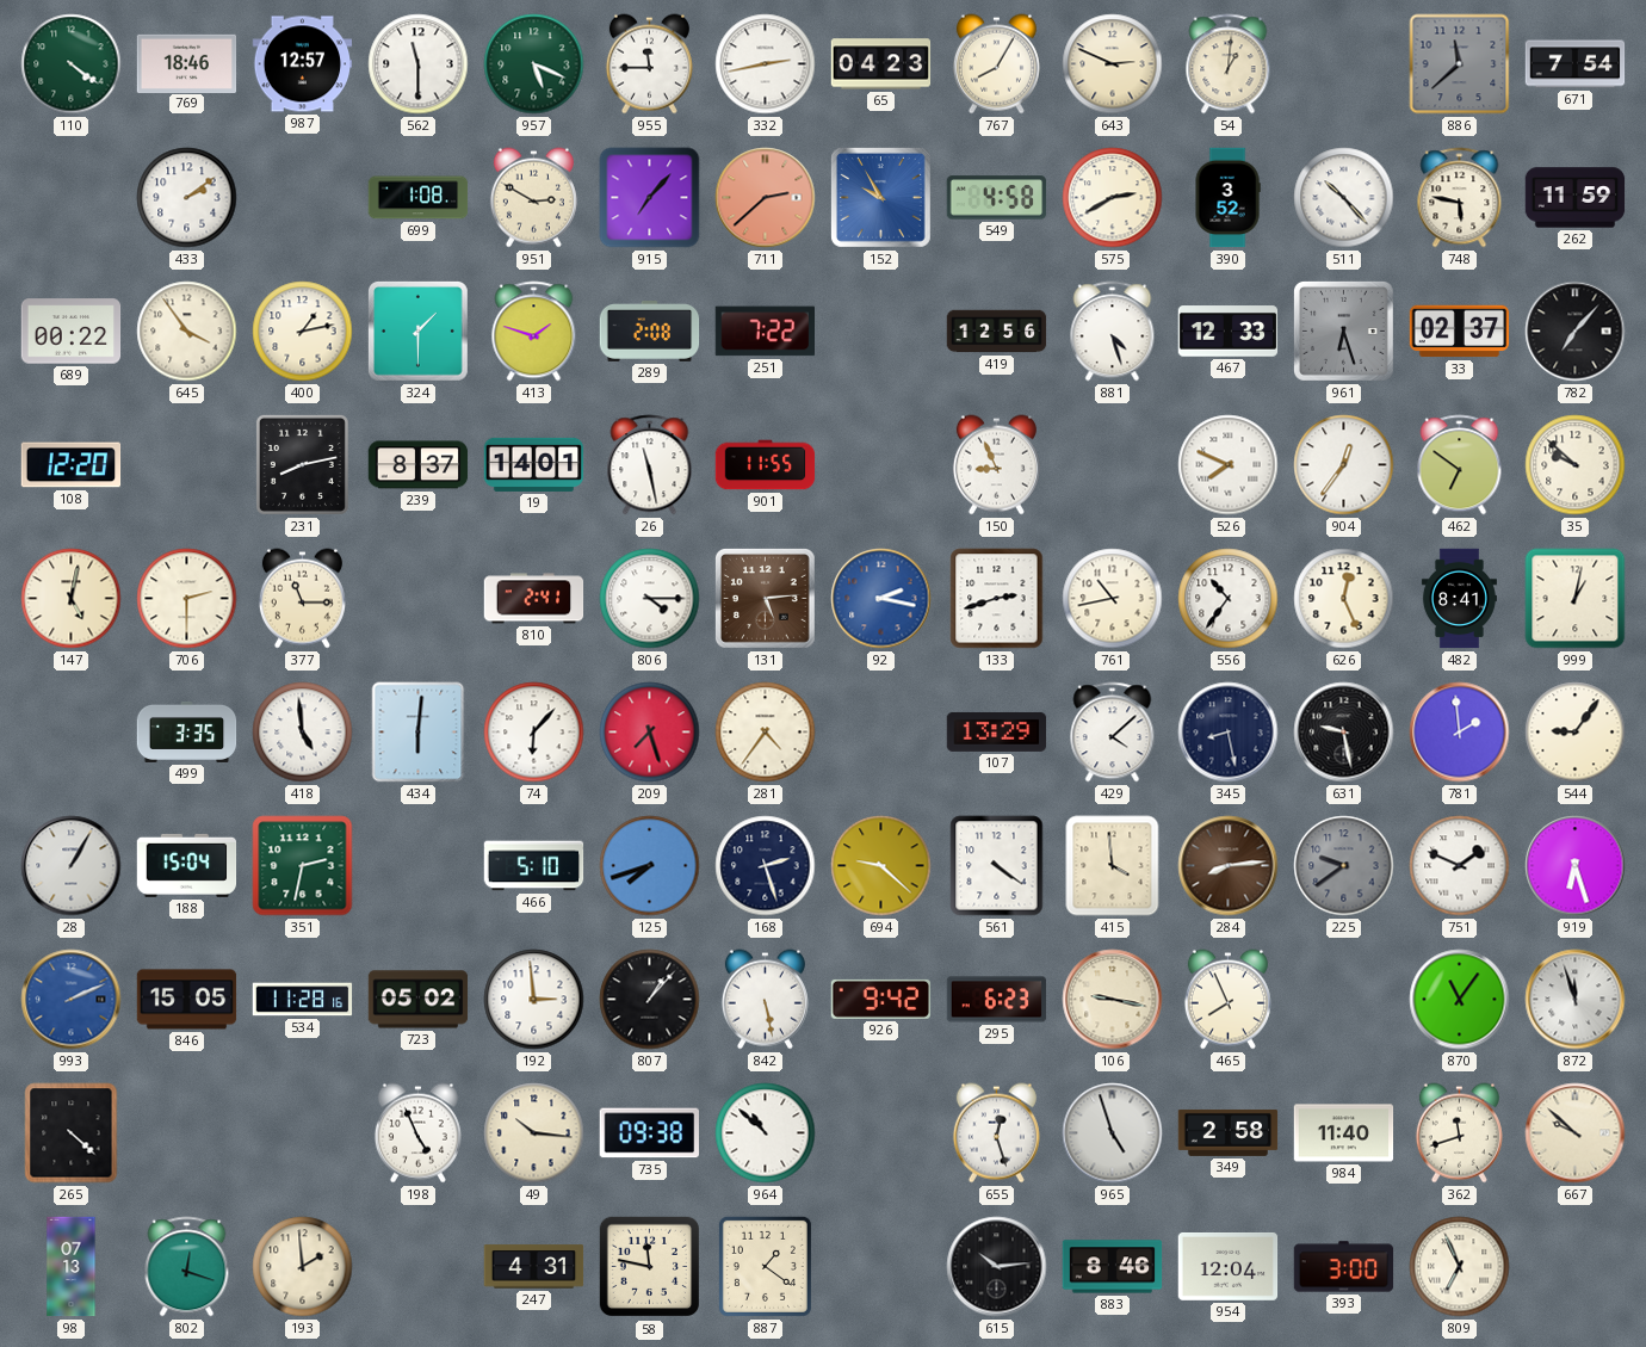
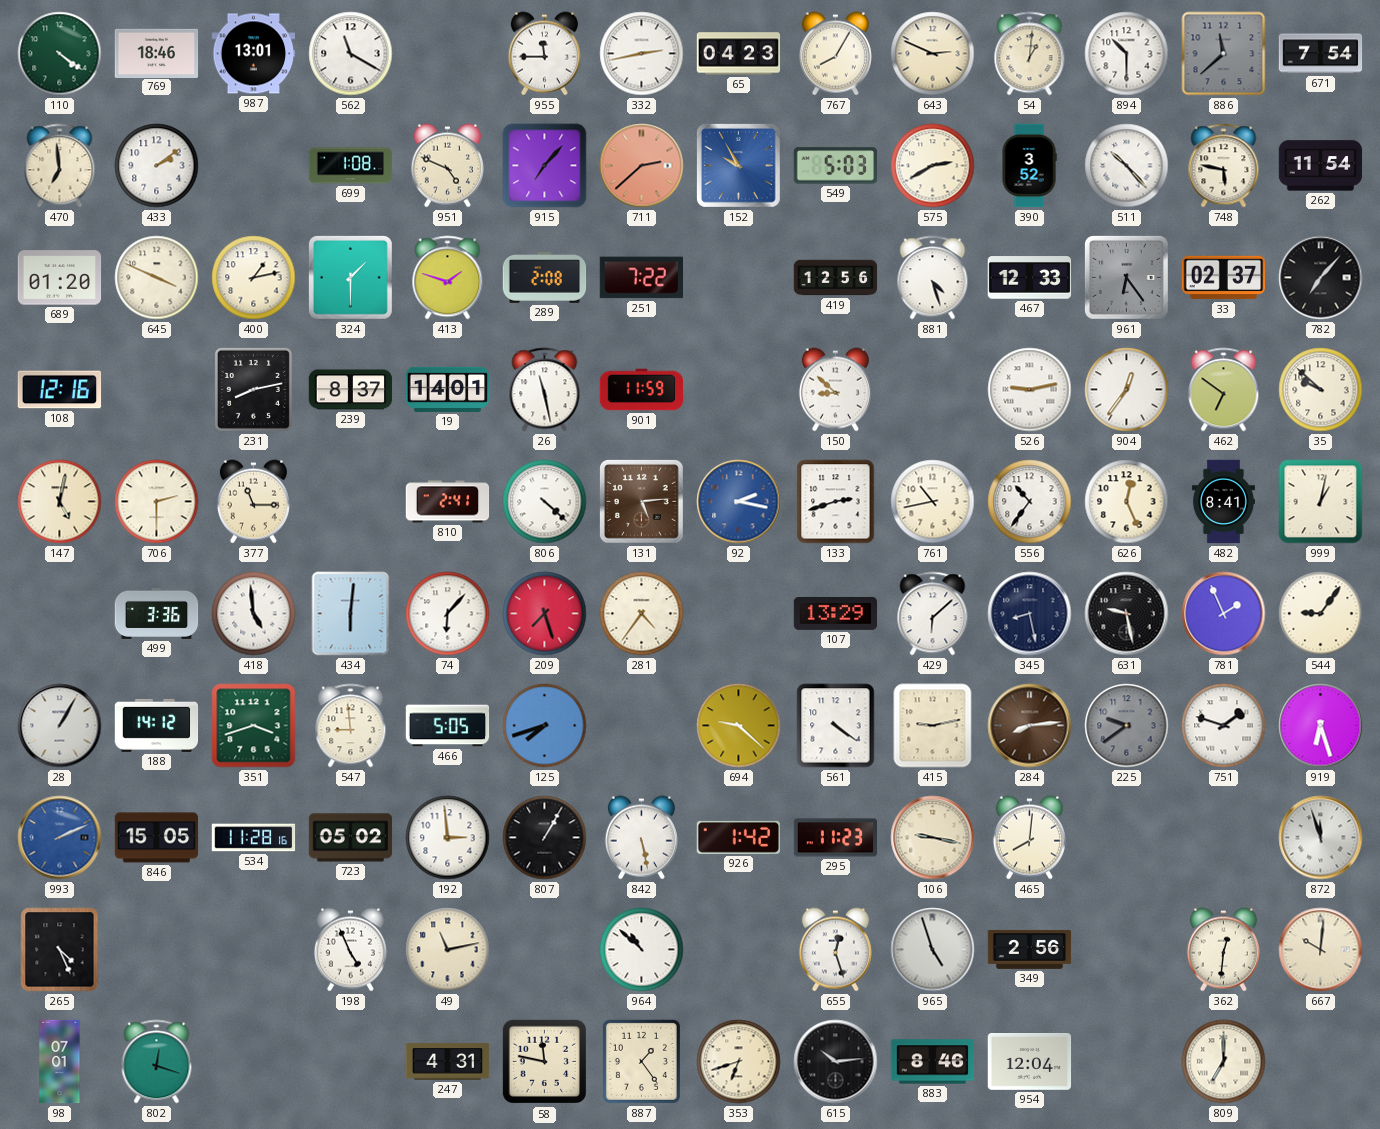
987: 12:57 -> 13:01
562: 11:30 -> 11:20
957: 5:19 -> none
894: none -> 10:30
470: none -> 6:59
951: 2:50 -> 4:49
549: 4:58 -> 5:03
262: 11:59 -> 11:54
689: 00:22 -> 01:20
645: 3:54 -> 3:49
961: 6:27 -> 6:24
108: 12:20 -> 12:16
901: 11:55 -> 11:59
150: 8:56 -> 8:52
526: 7:49 -> 9:13
806: 4:15 -> 4:22
499: 3:35 -> 3:36
429: 4:08 -> 6:08
781: 1:59 -> 1:56
188: 15:04 -> 14:12
351: 2:32 -> 3:42
547: none -> 8:59
466: 5:10 -> 5:05
168: 2:27 -> none
415: 3:59 -> 9:13
751: 1:49 -> 1:48
807: 1:07 -> 1:05
926: 9:42 -> 1:42
295: 6:23 -> 11:23
465: 7:56 -> 8:01
870: 11:06 -> none
265: 4:22 -> 4:26
49: 10:16 -> 11:13
735: 09:38 -> none
349: 2:58 -> 2:56
984: 11:40 -> none
362: 11:42 -> 12:31
667: 9:52 -> 10:01
98: 07:13 -> 07:01
193: 1:59 -> none
887: 1:21 -> 1:24
353: none -> 6:42
393: 3:00 -> none
809: 6:56 -> 7:00
